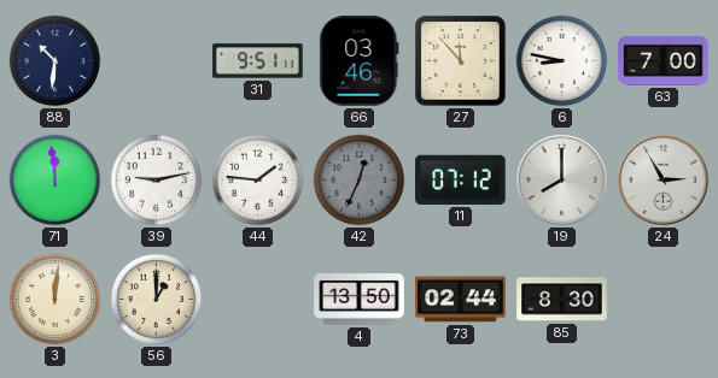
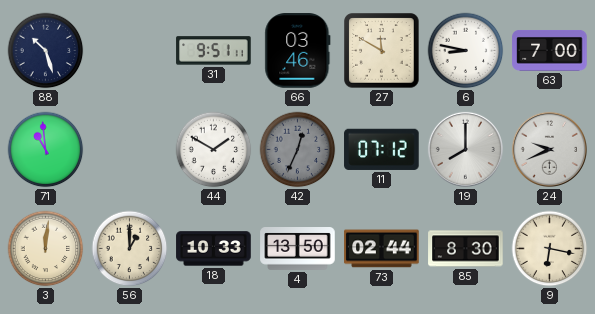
88: 10:31 -> 10:27
27: 11:53 -> 11:50
71: 11:59 -> 10:59
39: 9:13 -> none
44: 1:46 -> 1:50
24: 2:55 -> 9:41
18: none -> 10:33
9: none -> 6:17
